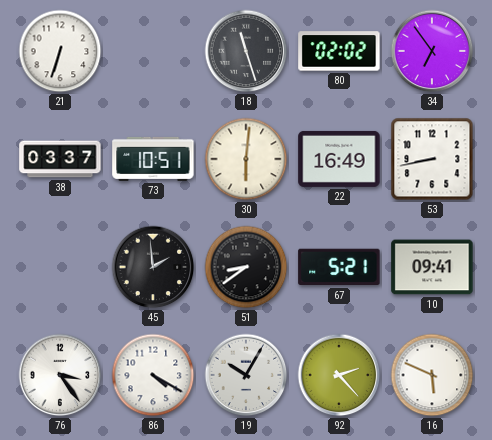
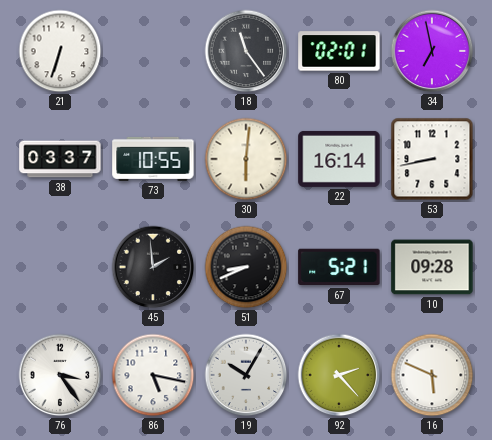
18: 11:27 -> 11:24
80: 02:02 -> 02:01
34: 6:54 -> 6:58
73: 10:51 -> 10:55
22: 16:49 -> 16:14
51: 8:39 -> 8:41
10: 09:41 -> 09:28
86: 4:20 -> 5:17
